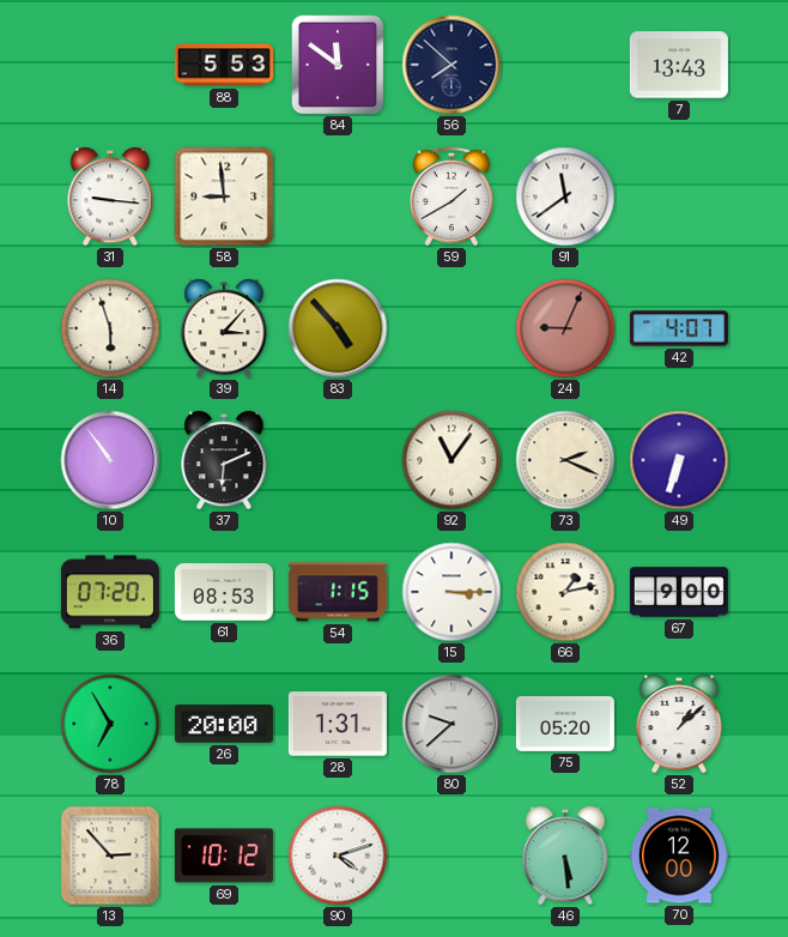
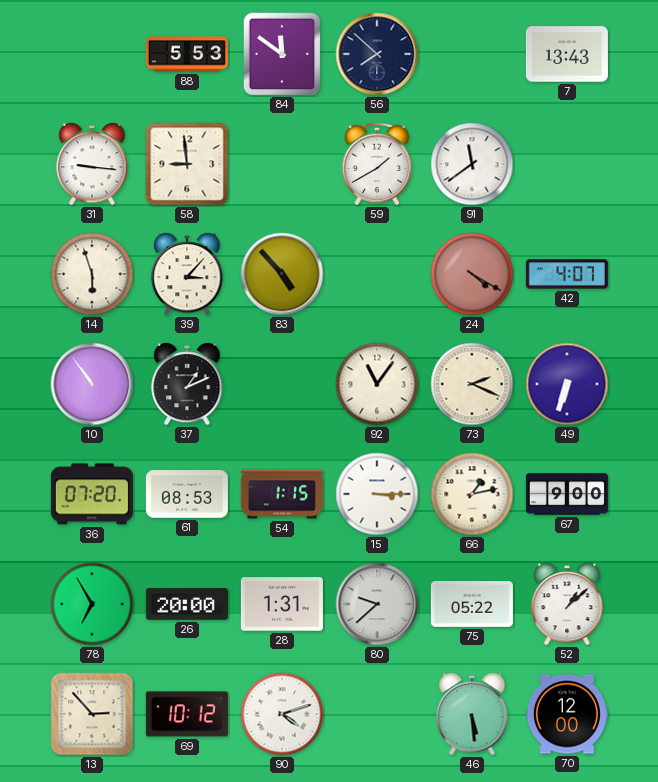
24: 9:04 -> 4:20
37: 6:11 -> 1:11
75: 05:20 -> 05:22
